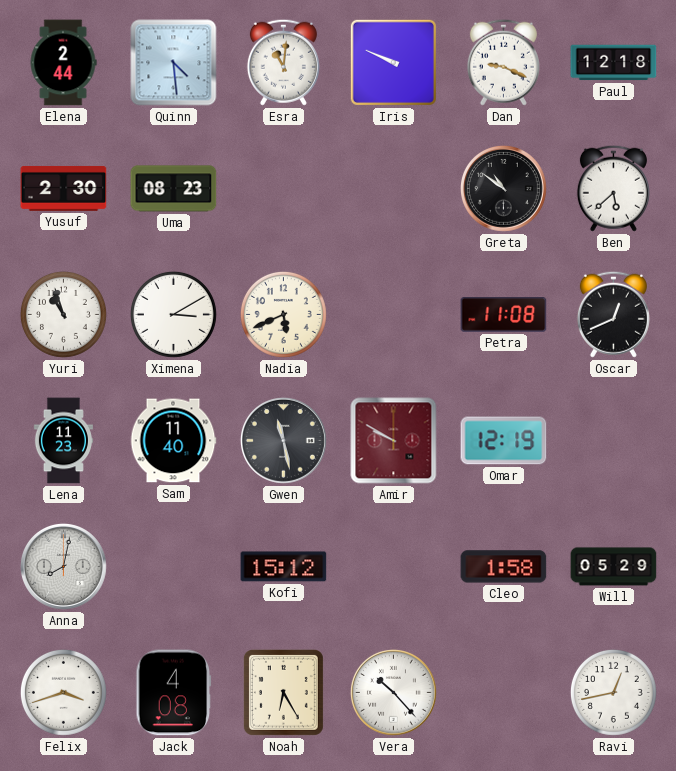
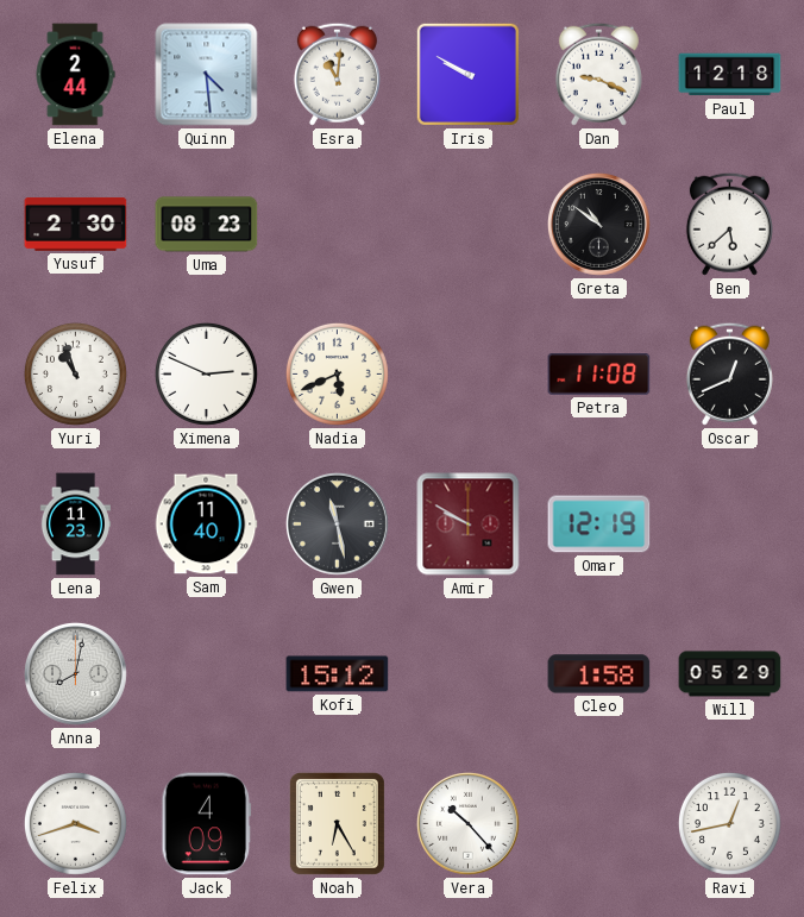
Iris: 9:49 -> 9:50
Ximena: 3:10 -> 2:49
Jack: 4:08 -> 4:09
